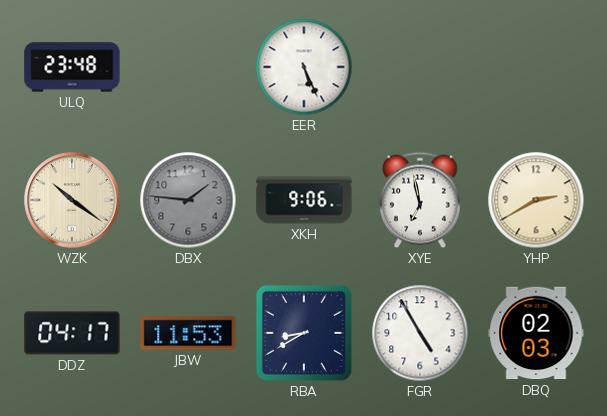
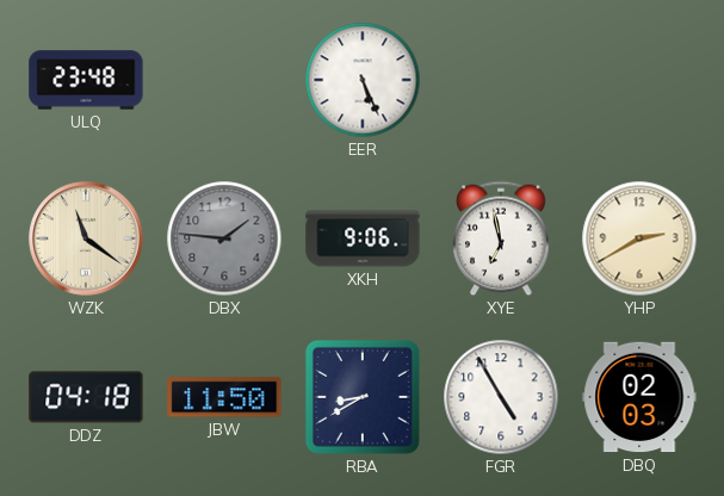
WZK: 10:21 -> 11:21
DDZ: 04:17 -> 04:18
JBW: 11:53 -> 11:50
